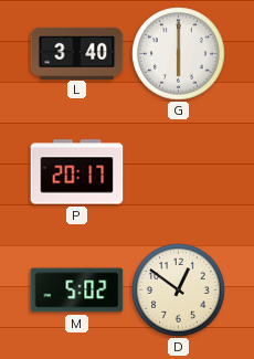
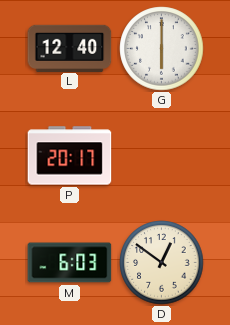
L: 3:40 -> 12:40
M: 5:02 -> 6:03
